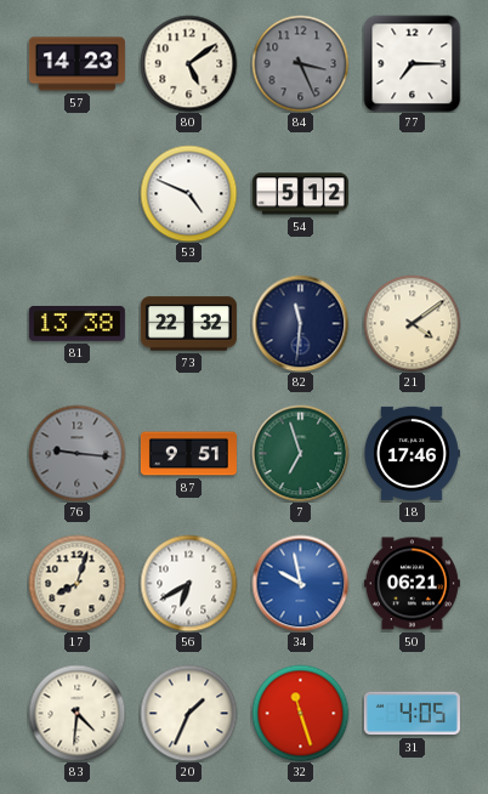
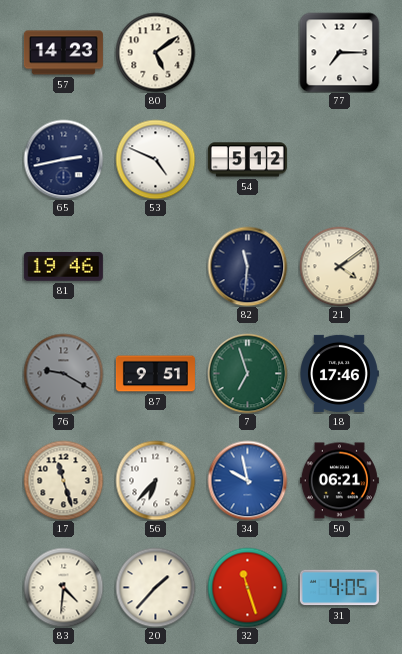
84: 3:26 -> none
65: none -> 2:43
81: 13:38 -> 19:46
73: 22:32 -> none
76: 9:16 -> 9:20
17: 8:03 -> 11:27
56: 6:40 -> 6:37
20: 1:34 -> 1:37
